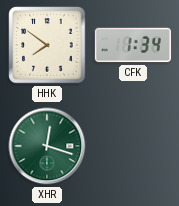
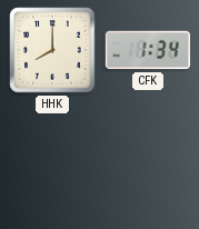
HHK: 7:51 -> 8:00
XHR: 12:18 -> none
